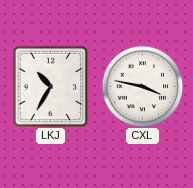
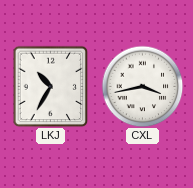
CXL: 3:47 -> 3:43
